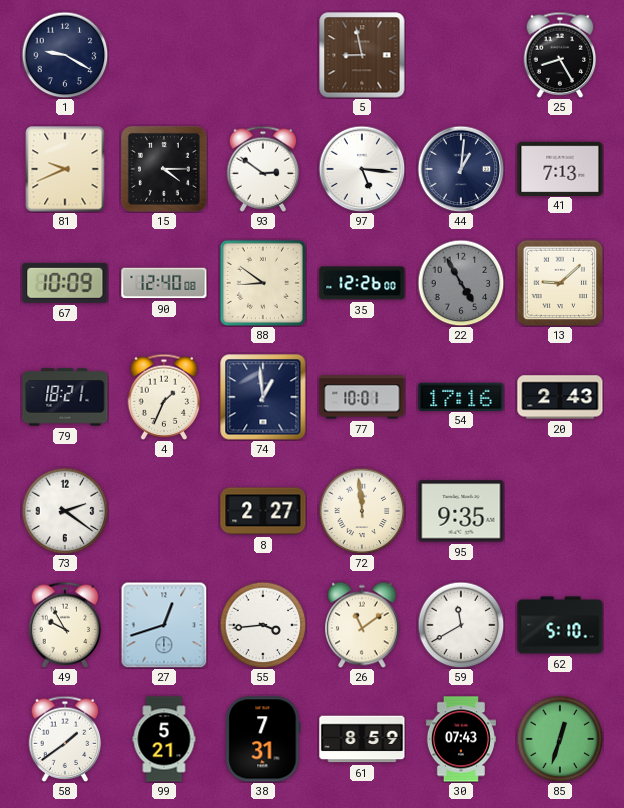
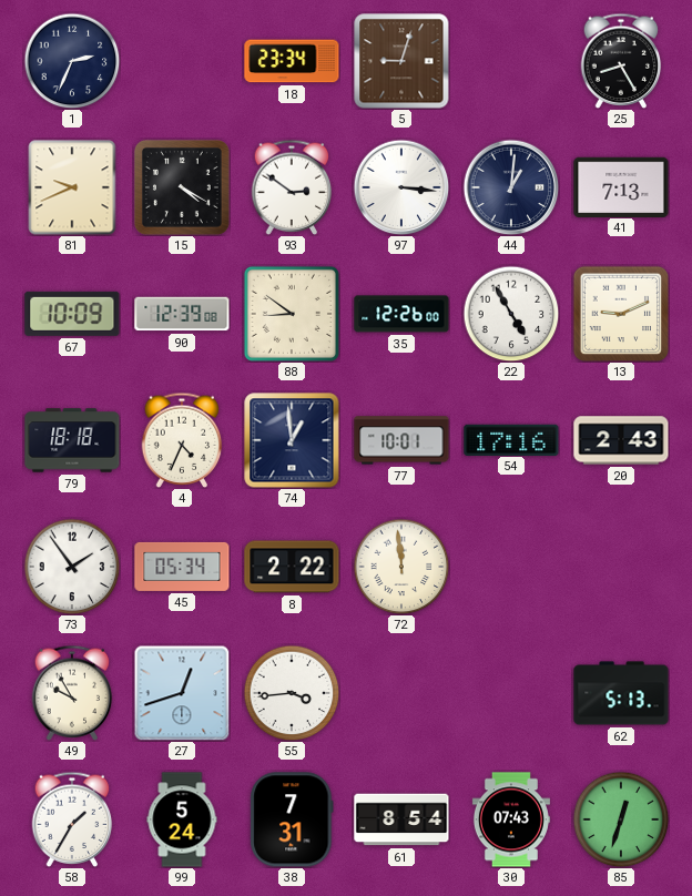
1: 9:20 -> 2:34
18: none -> 23:34
5: 8:58 -> 9:03
15: 4:15 -> 4:20
97: 5:16 -> 3:16
90: 12:40 -> 12:39
22 dial: grey -> white
13: 9:08 -> 9:11
79: 18:21 -> 18:18
4: 1:34 -> 4:34
73: 2:21 -> 1:54
45: none -> 05:34
8: 2:27 -> 2:22
95: 9:35 -> none
26: 11:09 -> none
59: 11:40 -> none
62: 5:10 -> 5:13
58: 1:39 -> 1:35
99: 5:21 -> 5:24
61: 8:59 -> 8:54
